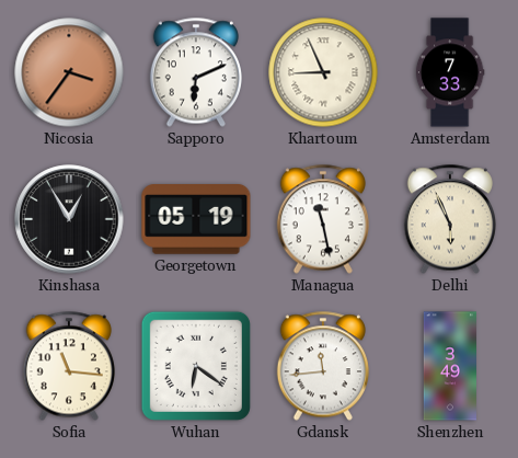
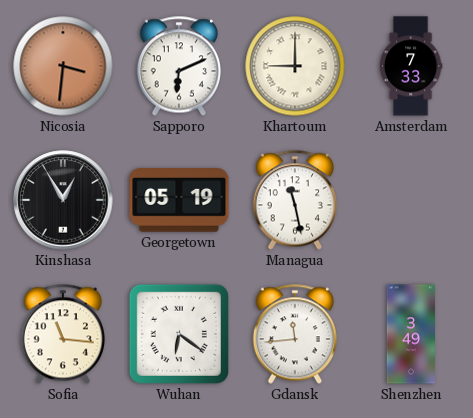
Nicosia: 3:36 -> 3:31
Khartoum: 8:56 -> 9:00
Delhi: 5:56 -> none
